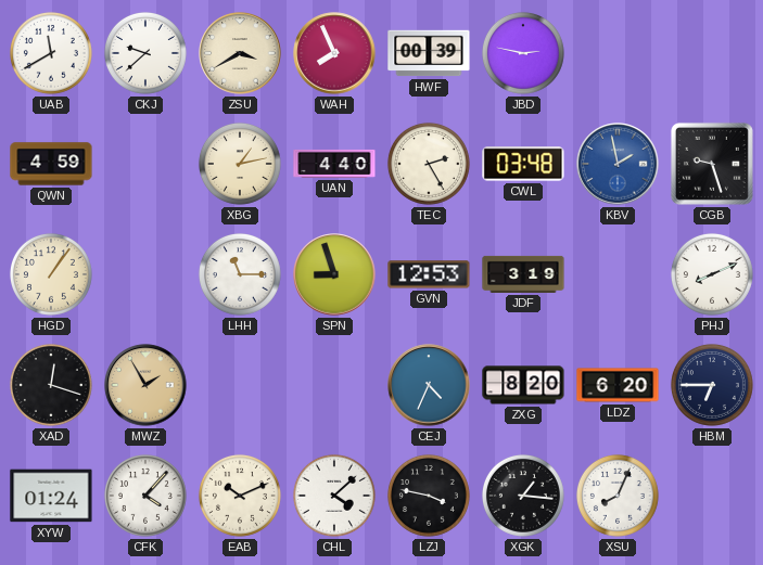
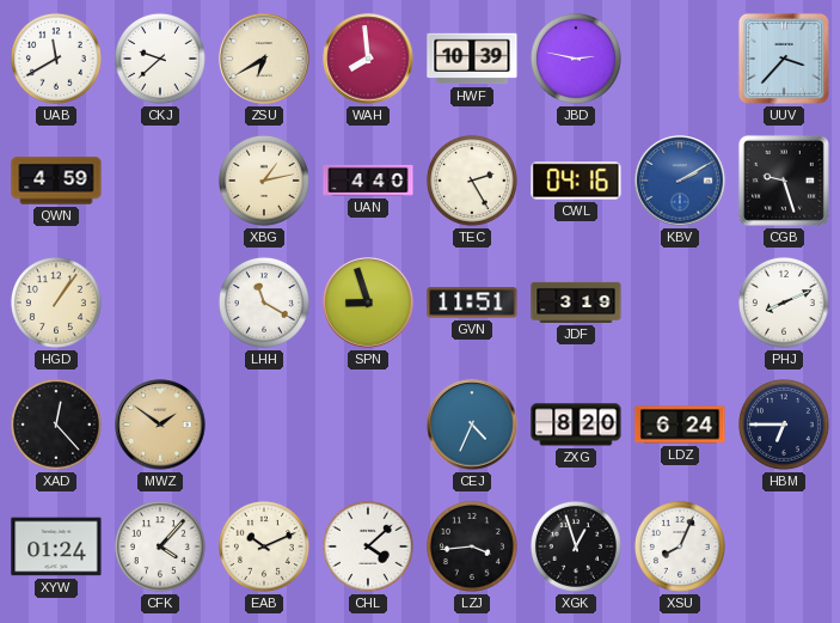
ZSU: 3:40 -> 6:40
WAH: 7:56 -> 7:59
HWF: 00:39 -> 10:39
UUV: none -> 3:37
CWL: 03:48 -> 04:16
KBV: 1:58 -> 2:10
LHH: 11:15 -> 11:20
GVN: 12:53 -> 11:51
XAD: 12:18 -> 12:23
MWZ: 1:55 -> 1:51
LDZ: 6:20 -> 6:24
LZJ: 3:47 -> 3:44
XGK: 1:16 -> 12:57
